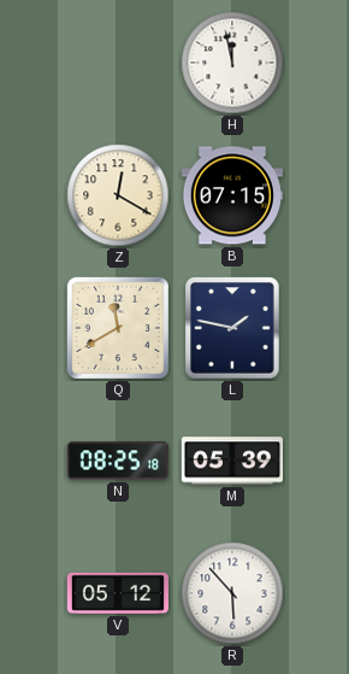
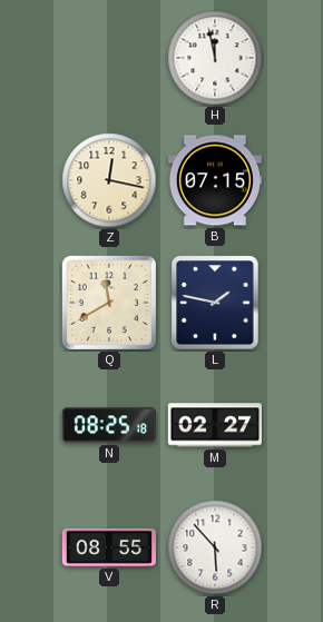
Z: 12:20 -> 12:17
M: 05:39 -> 02:27
V: 05:12 -> 08:55
